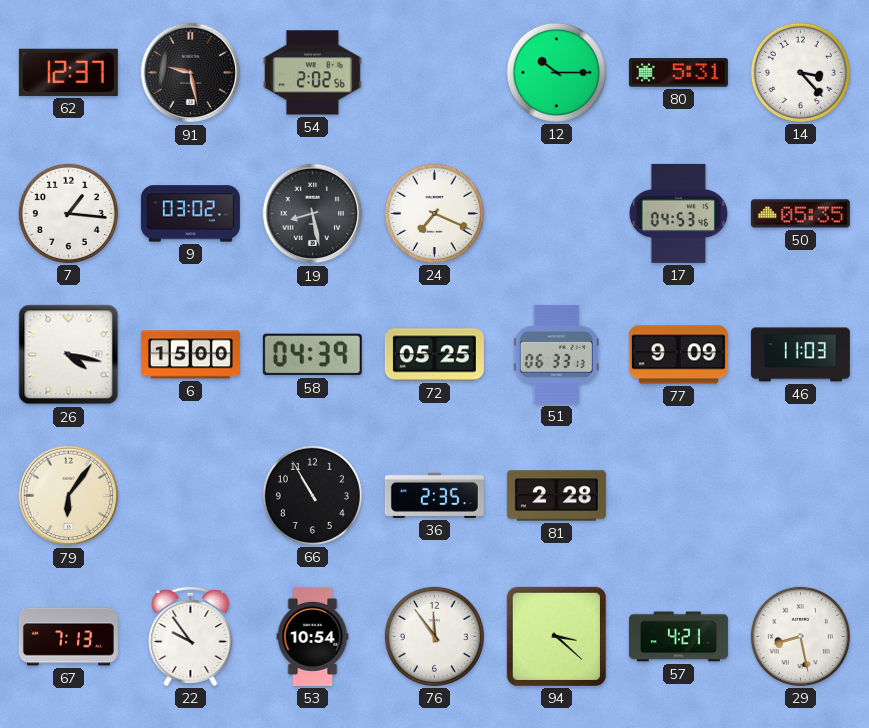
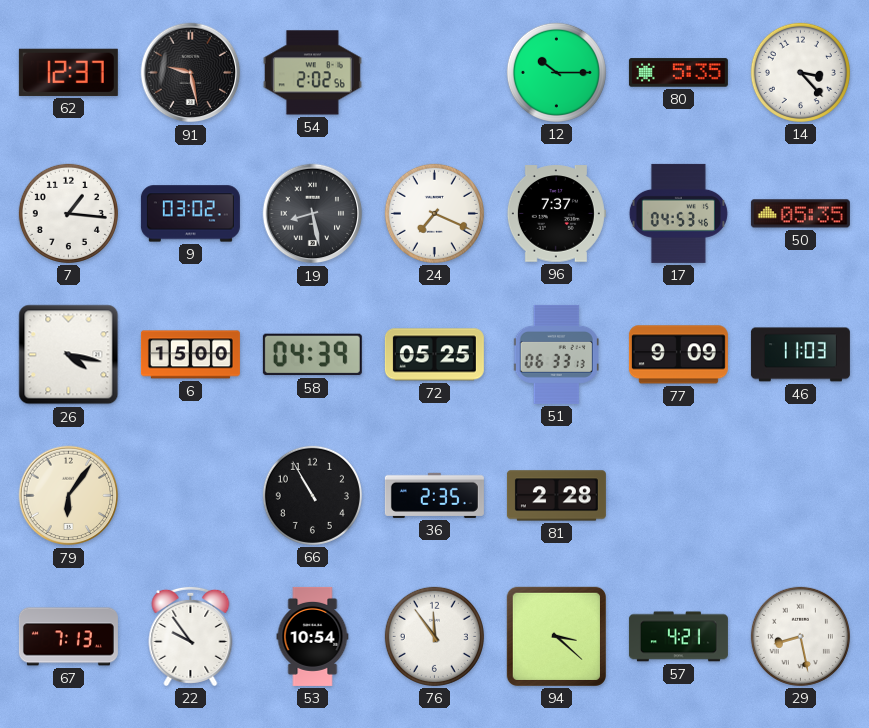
80: 5:31 -> 5:35
96: none -> 7:37
